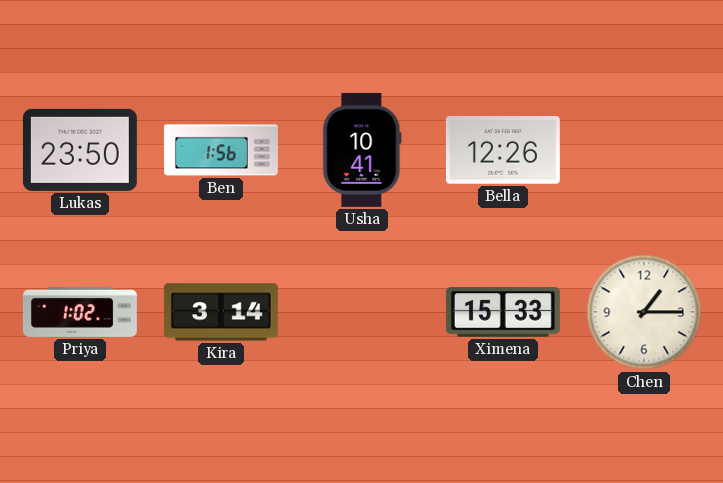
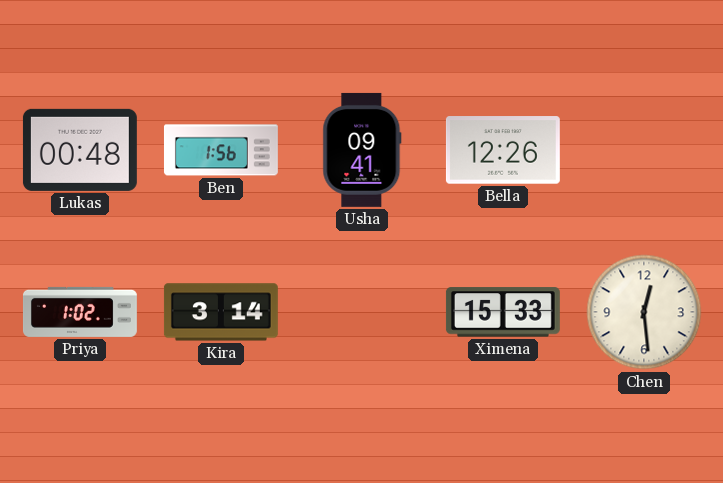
Lukas: 23:50 -> 00:48
Usha: 10:41 -> 09:41
Chen: 1:15 -> 12:29
